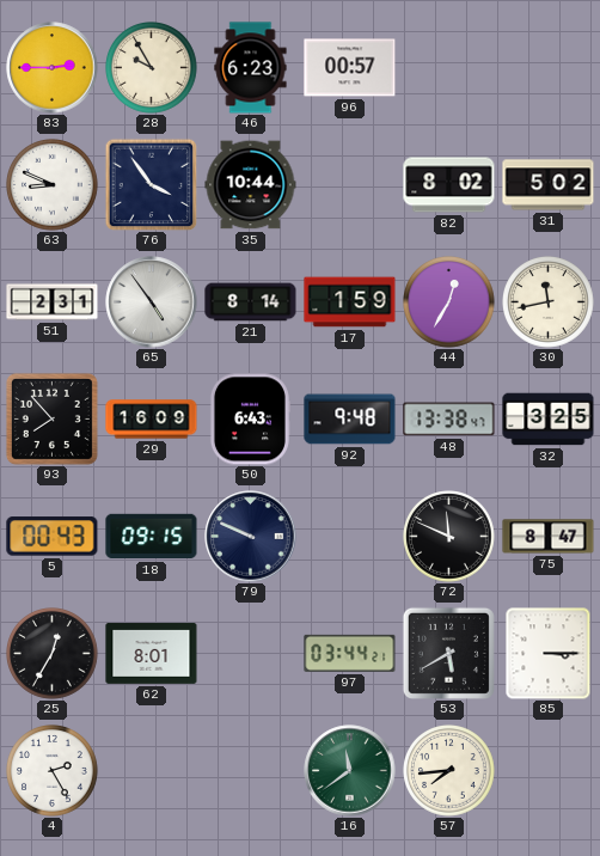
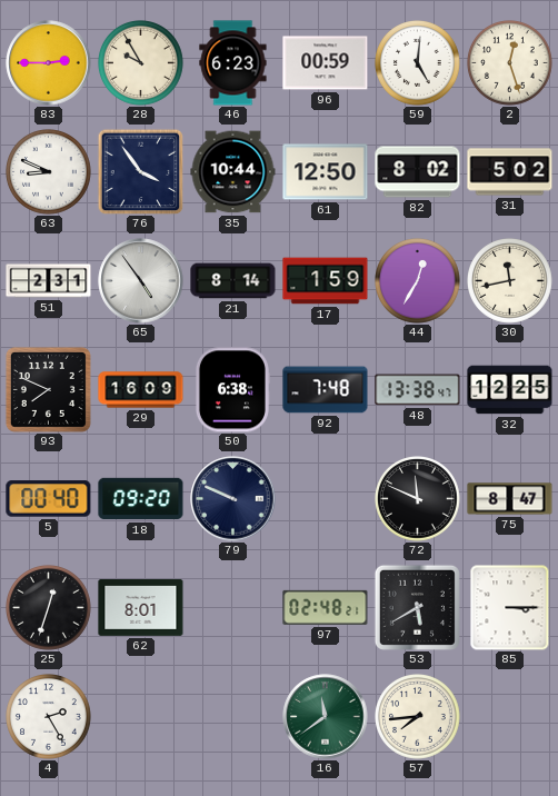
96: 00:57 -> 00:59
59: none -> 5:01
2: none -> 12:27
61: none -> 12:50
93: 7:53 -> 7:49
50: 6:43 -> 6:38
92: 9:48 -> 7:48
32: 3:25 -> 12:25
5: 00:43 -> 00:40
18: 09:15 -> 09:20
25: 12:35 -> 12:33
97: 03:44 -> 02:48
